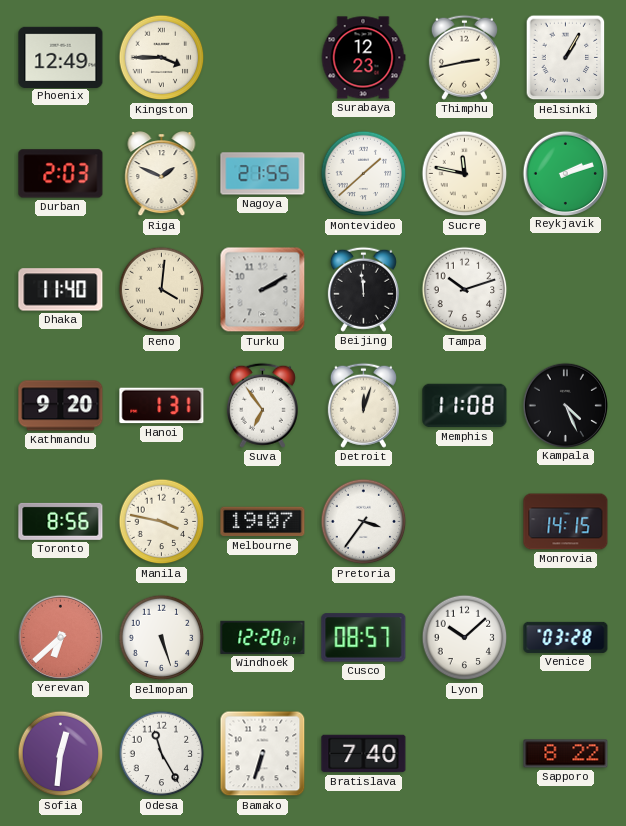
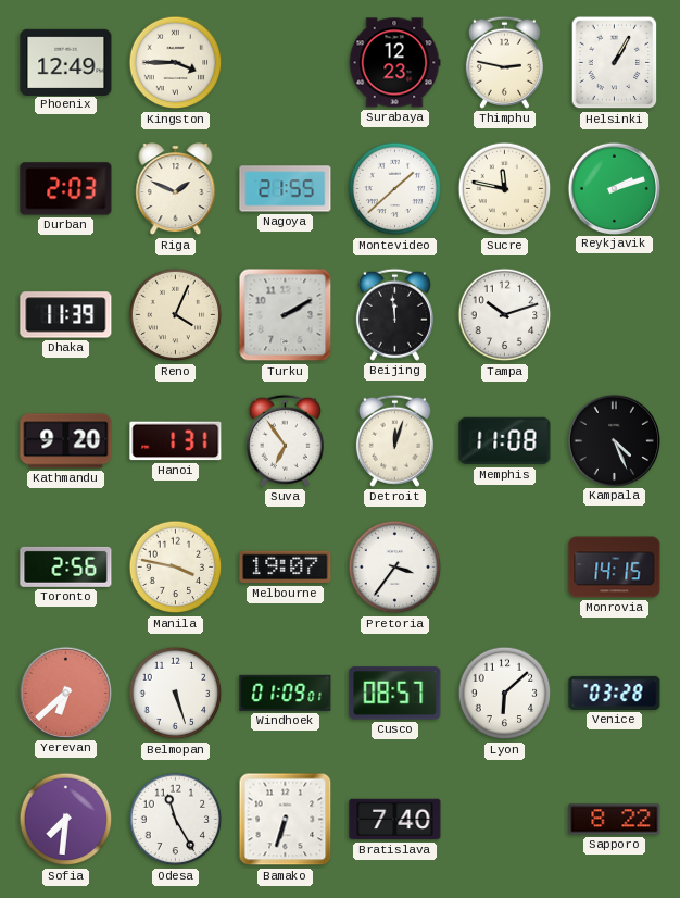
Thimphu: 2:43 -> 2:47
Dhaka: 11:40 -> 11:39
Reno: 4:01 -> 4:04
Toronto: 8:56 -> 2:56
Windhoek: 12:20 -> 01:09
Lyon: 10:08 -> 6:08
Sofia: 12:31 -> 7:31
